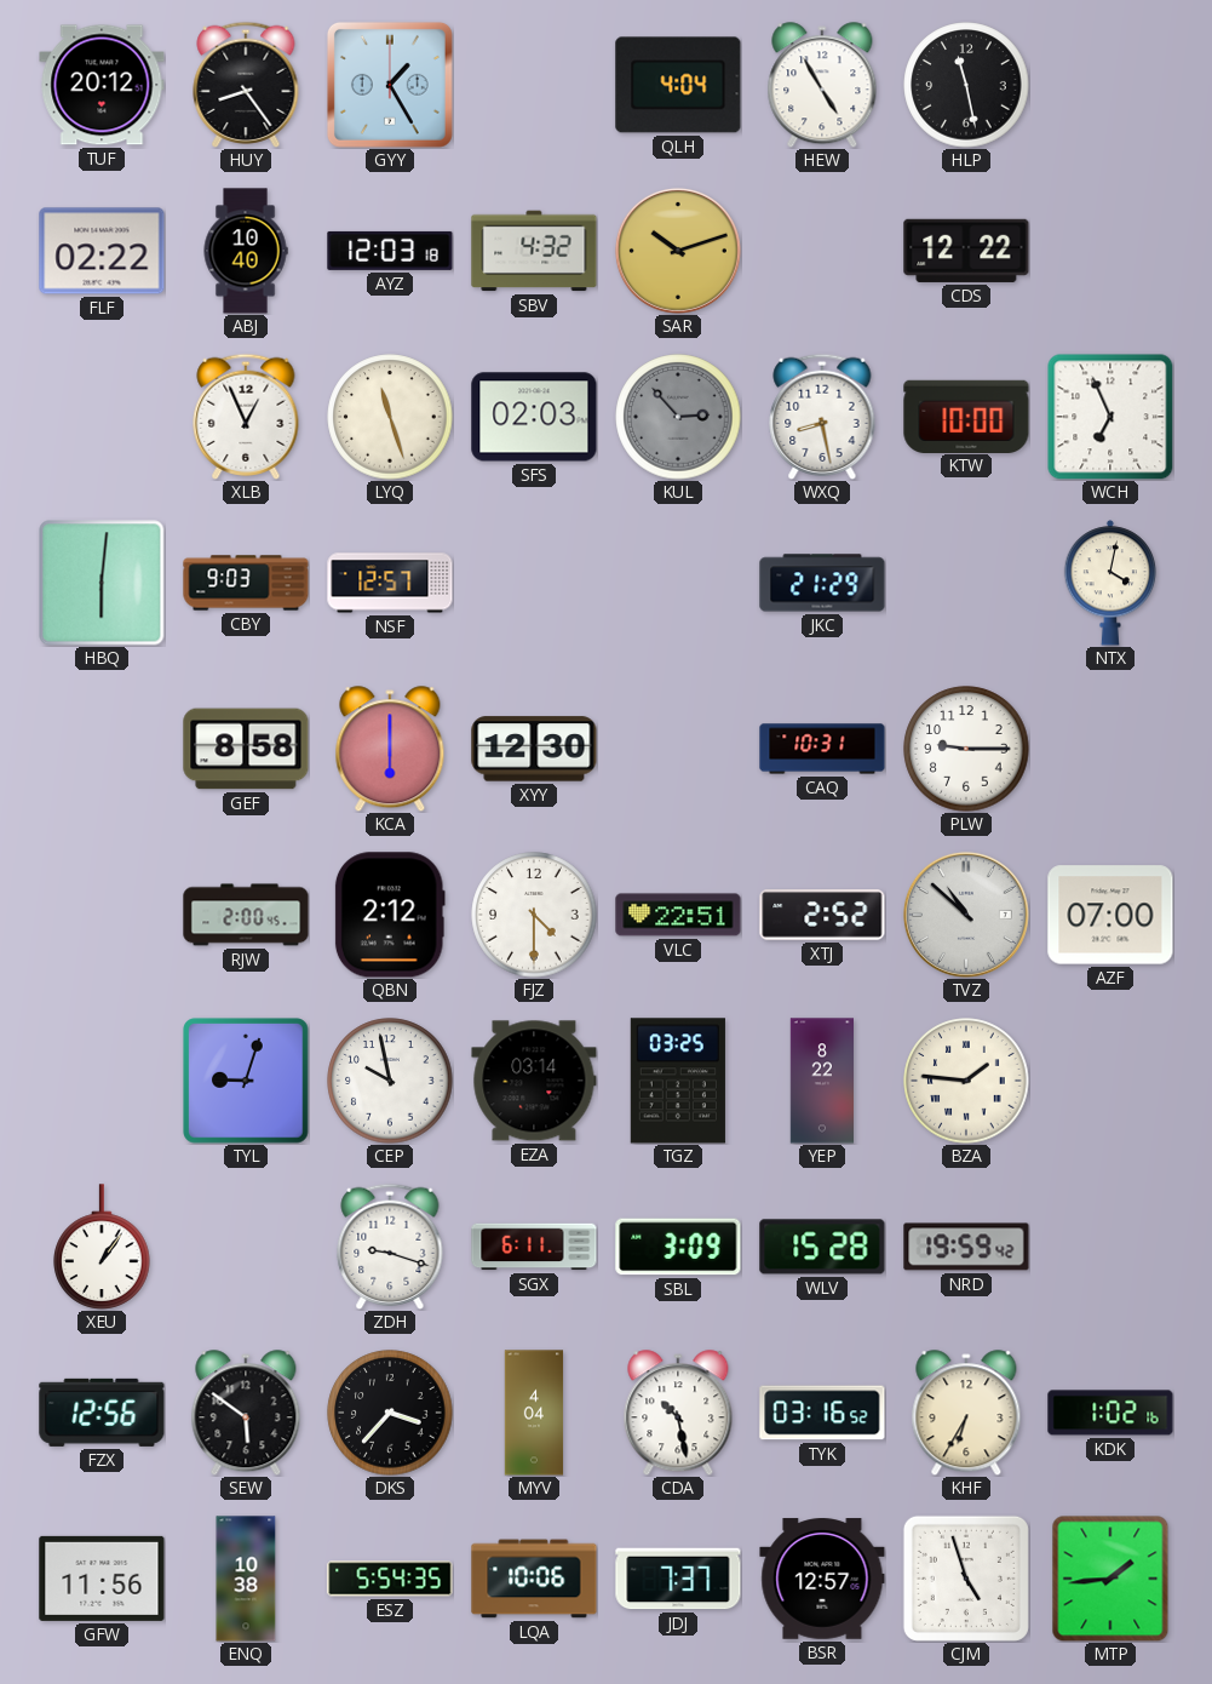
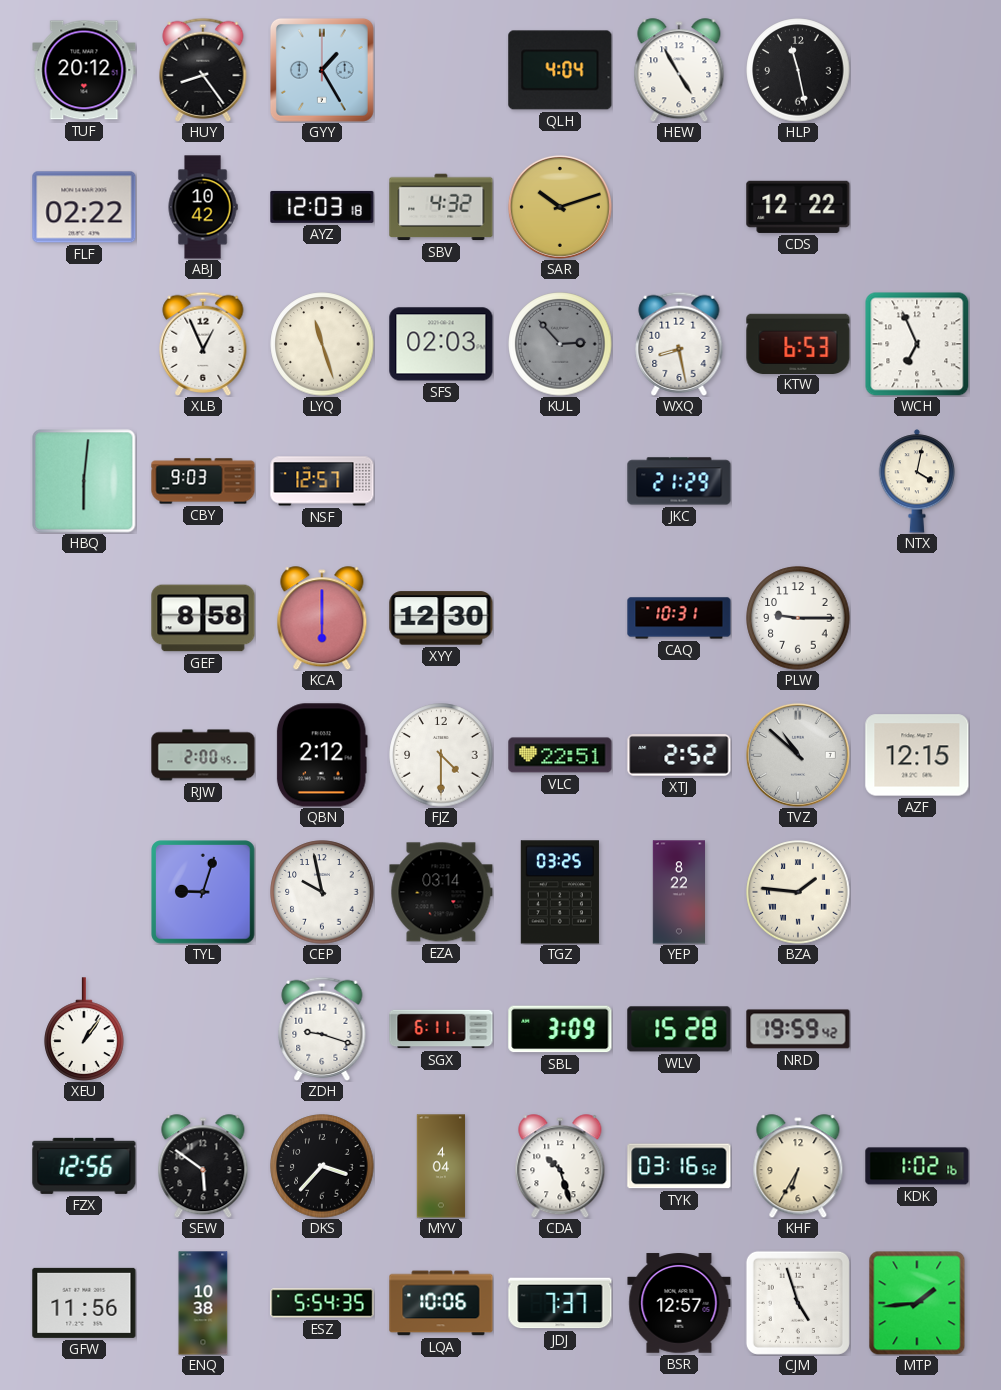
ABJ: 10:40 -> 10:42
KTW: 10:00 -> 6:53
AZF: 07:00 -> 12:15
CDA: 10:28 -> 10:27
